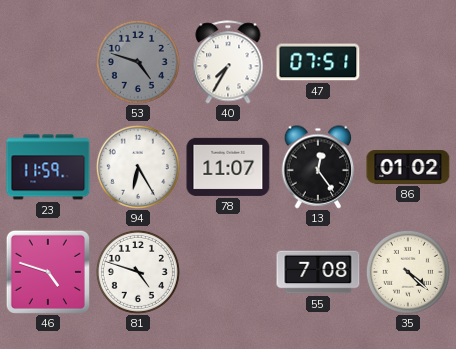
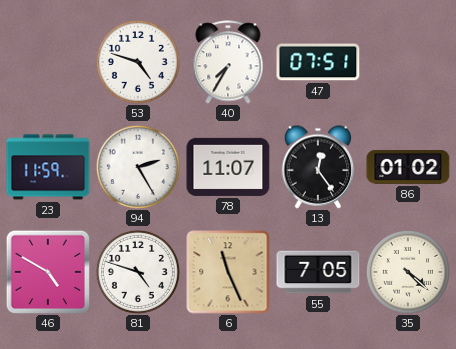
53 dial: grey -> white
94: 6:25 -> 2:25
46: 4:48 -> 4:50
6: none -> 11:26
55: 7:08 -> 7:05
